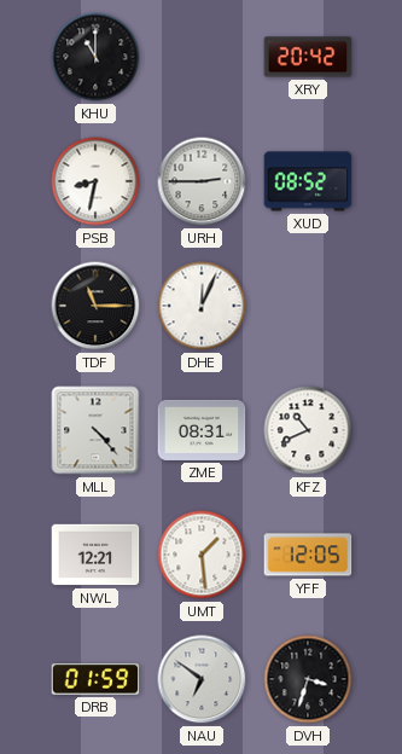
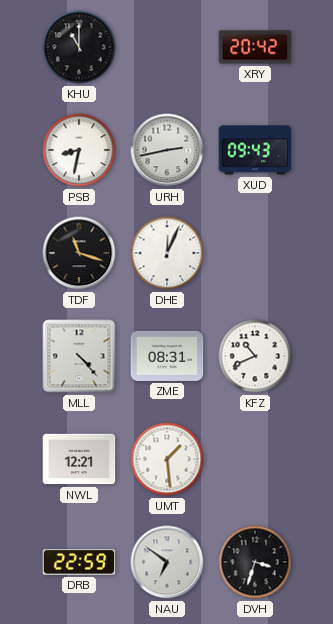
URH: 2:45 -> 2:43
XUD: 08:52 -> 09:43
TDF: 11:15 -> 11:18
YFF: 12:05 -> none
DRB: 01:59 -> 22:59
